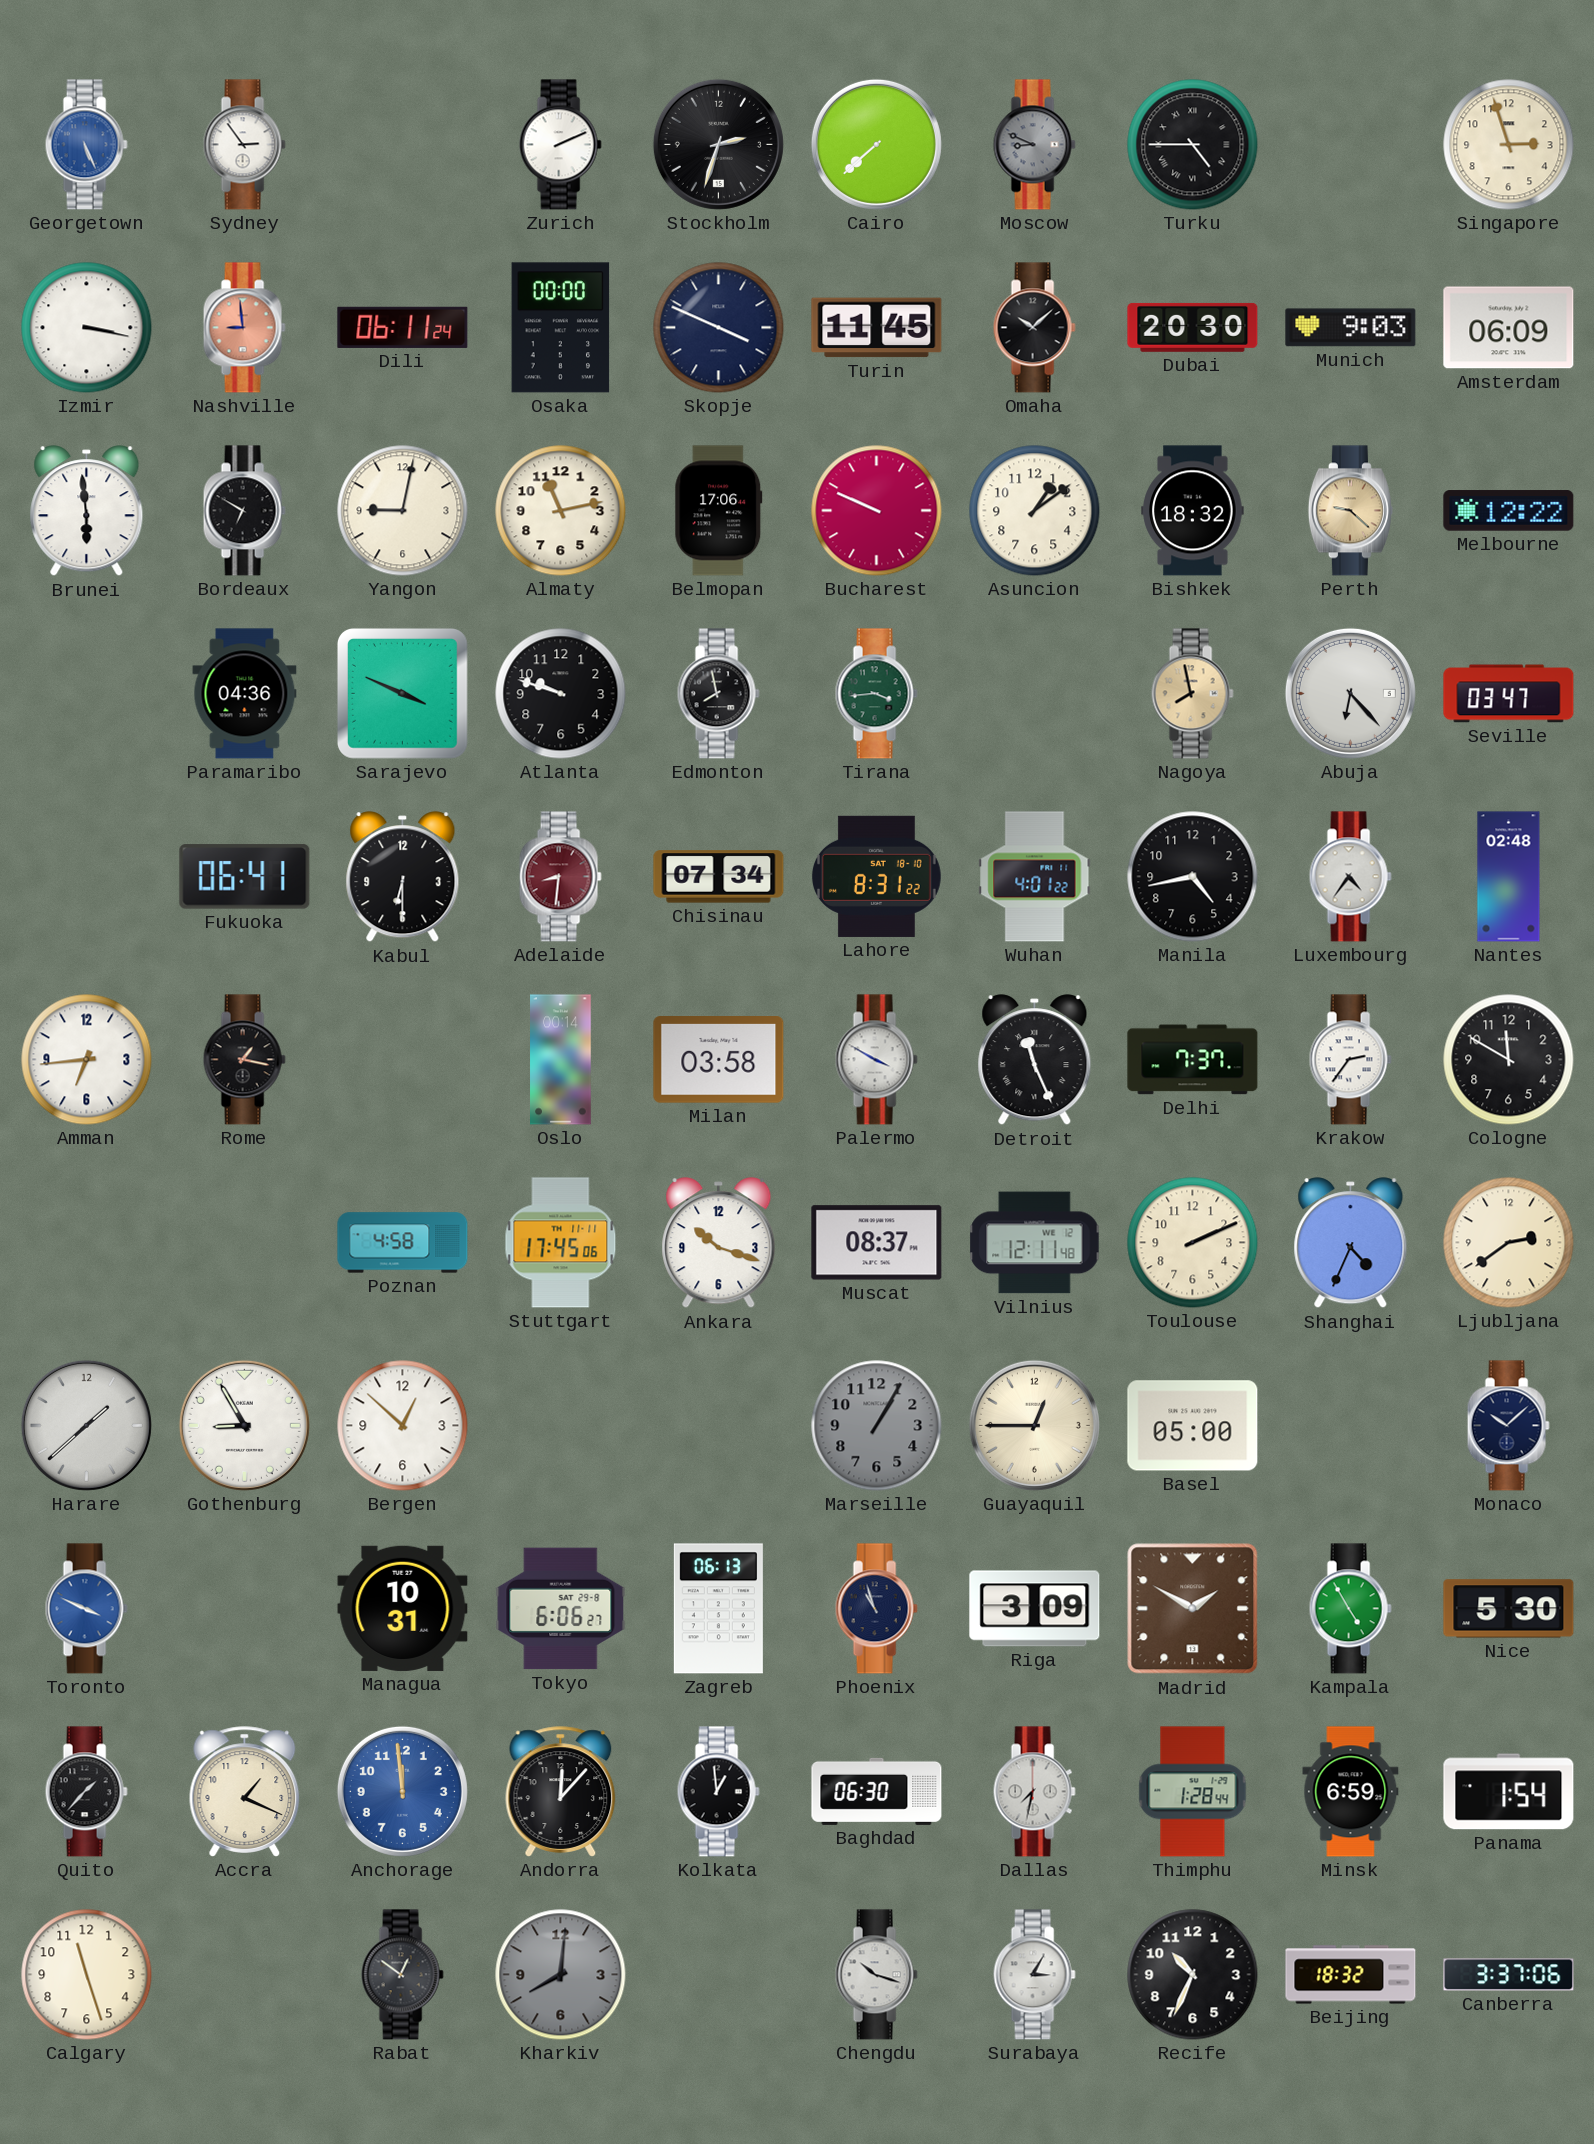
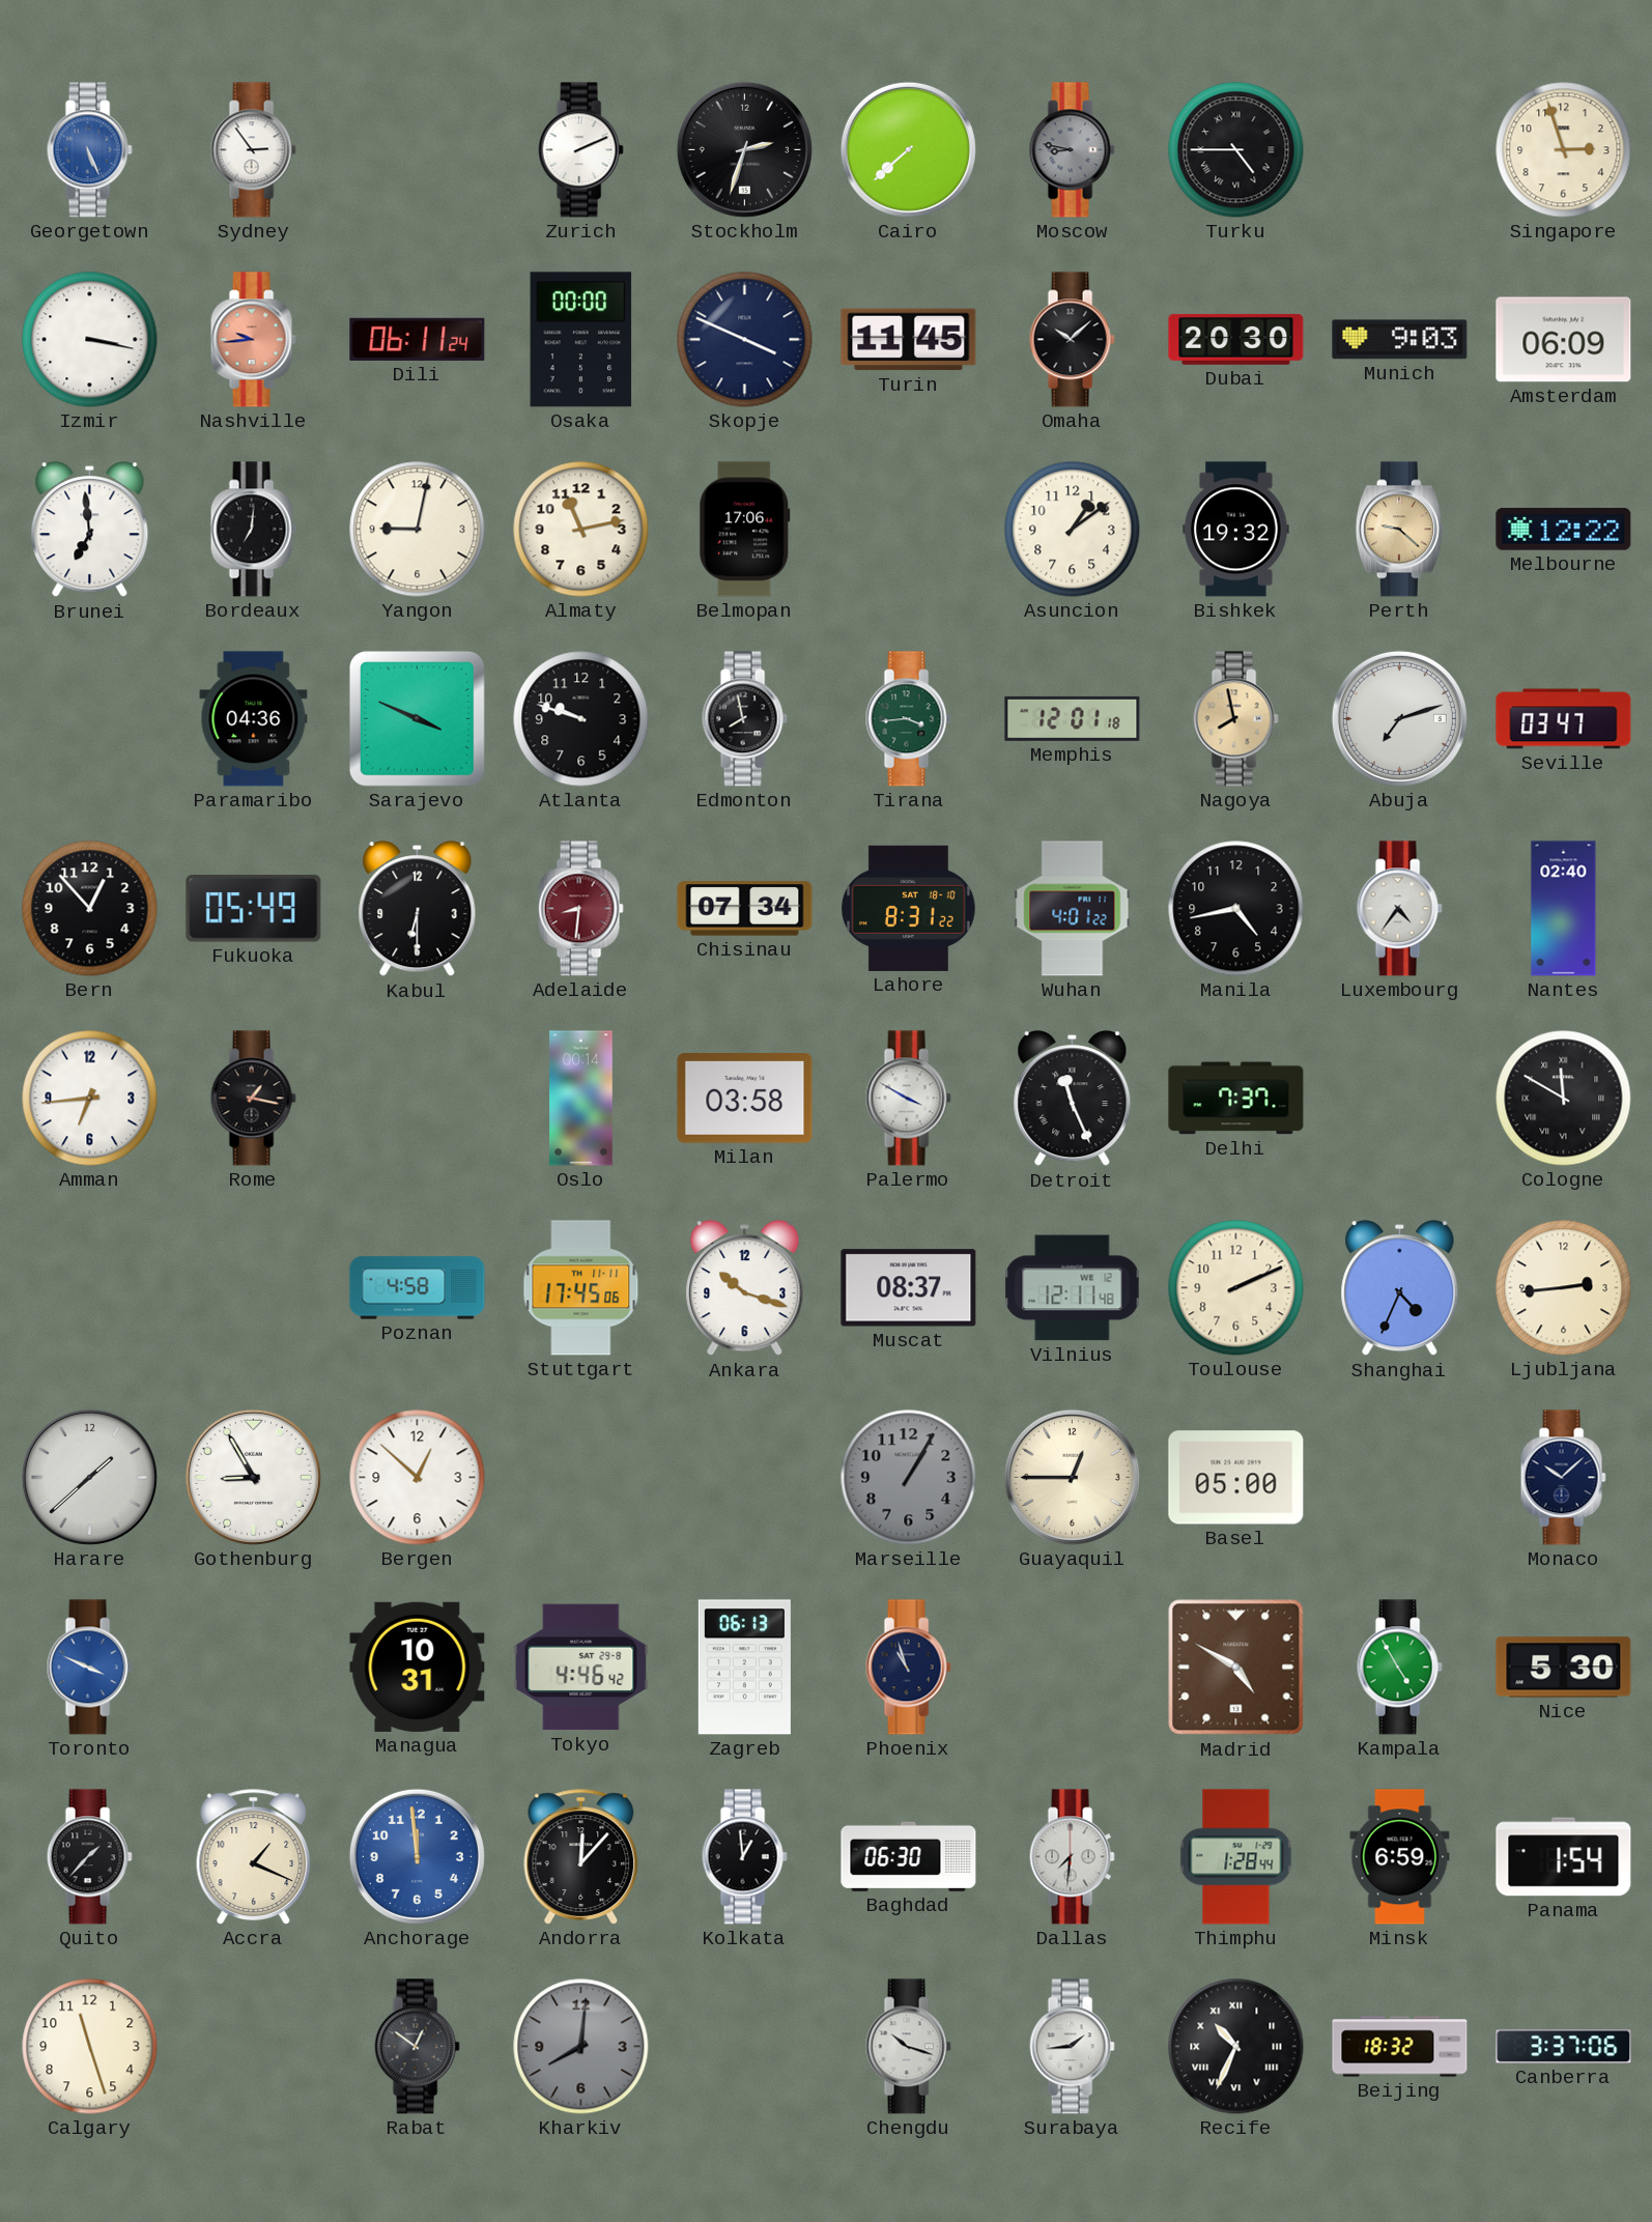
Moscow: 8:49 -> 8:47
Nashville: 8:59 -> 9:44
Brunei: 5:59 -> 6:59
Bordeaux: 6:50 -> 7:01
Bucharest: 9:49 -> none
Bishkek: 18:32 -> 19:32
Memphis: none -> 12:01
Abuja: 6:23 -> 7:12
Bern: none -> 12:53
Fukuoka: 06:41 -> 05:49
Nantes: 02:48 -> 02:40
Krakow: 2:36 -> none
Cologne numerals: Arabic -> Roman
Ljubljana: 2:39 -> 2:44
Tokyo: 6:06 -> 4:46
Riga: 3:09 -> none
Madrid: 1:50 -> 4:50
Dallas: 7:32 -> 7:31
Surabaya: 3:05 -> 1:44
Recife numerals: Arabic -> Roman
